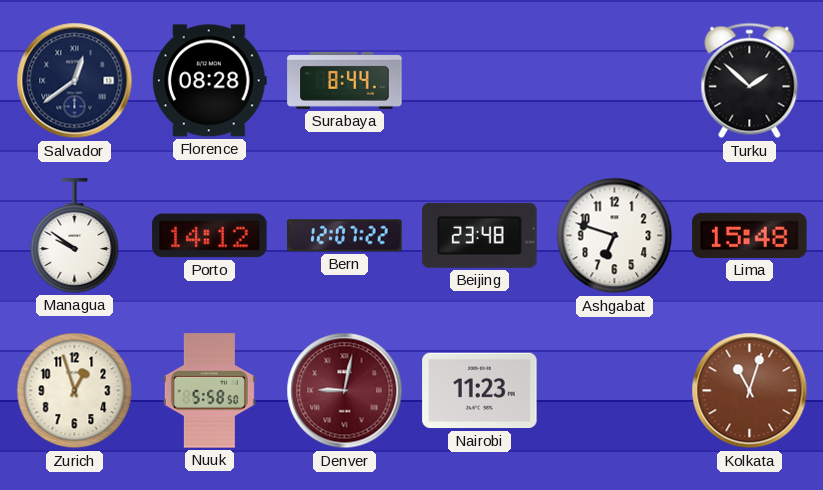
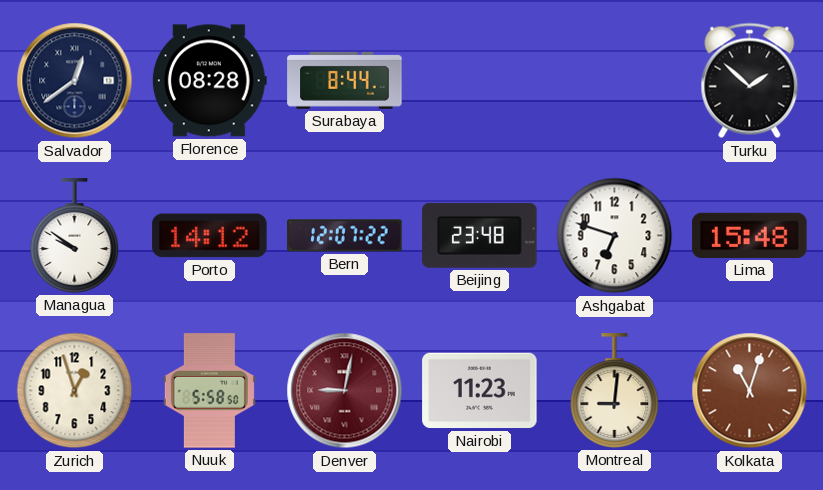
Montreal: none -> 9:01
